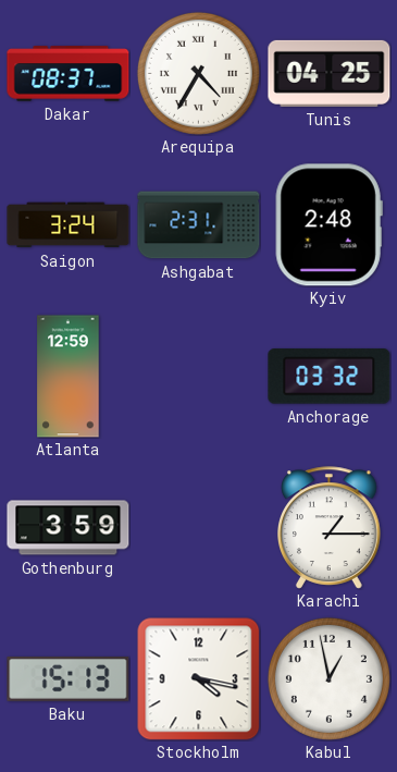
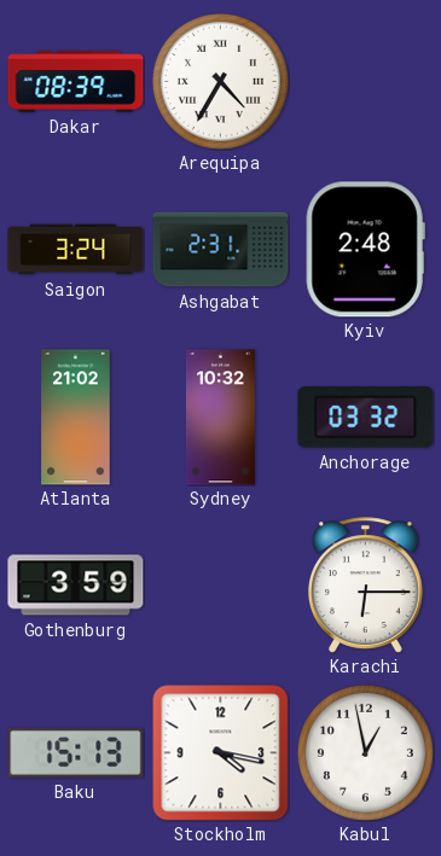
Dakar: 08:37 -> 08:39
Tunis: 04:25 -> none
Atlanta: 12:59 -> 21:02
Sydney: none -> 10:32
Karachi: 1:15 -> 6:15
